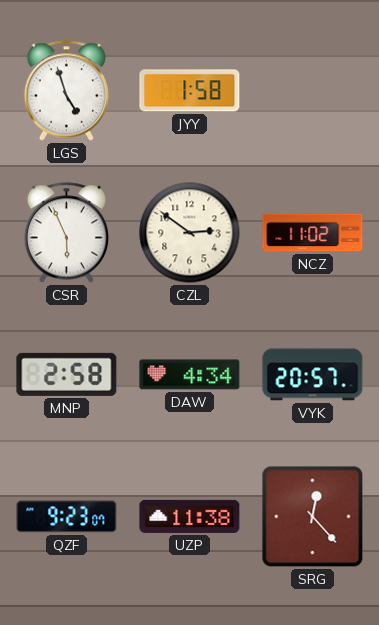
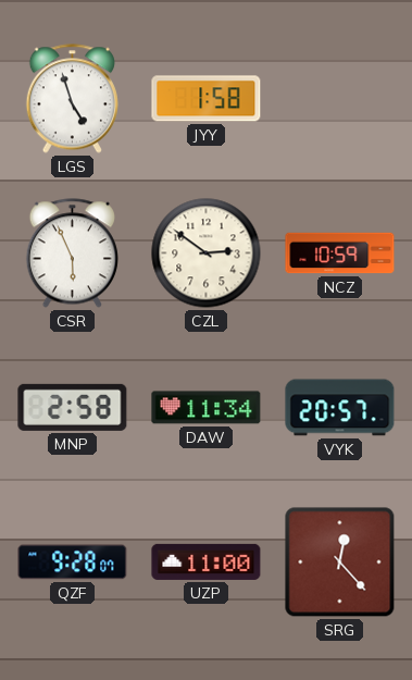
NCZ: 11:02 -> 10:59
DAW: 4:34 -> 11:34
QZF: 9:23 -> 9:28
UZP: 11:38 -> 11:00
